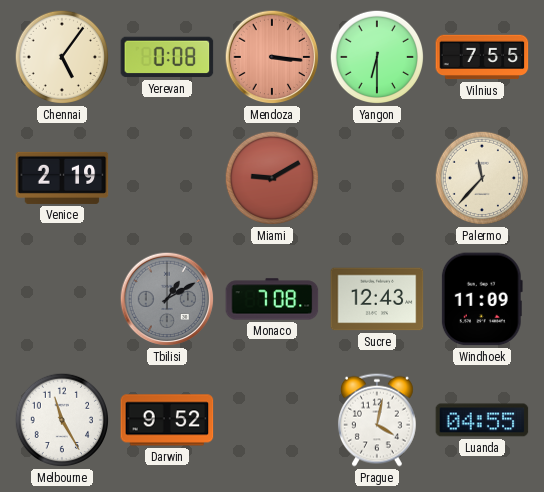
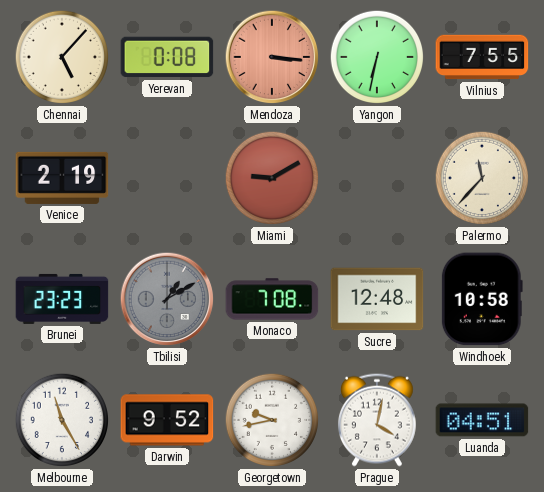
Chennai: 5:06 -> 5:07
Yangon: 6:30 -> 6:32
Brunei: none -> 23:23
Sucre: 12:43 -> 12:48
Windhoek: 11:09 -> 10:58
Georgetown: none -> 9:43
Luanda: 04:55 -> 04:51
